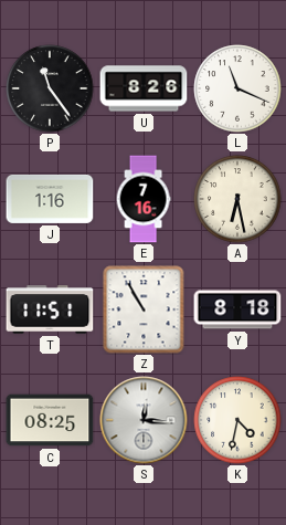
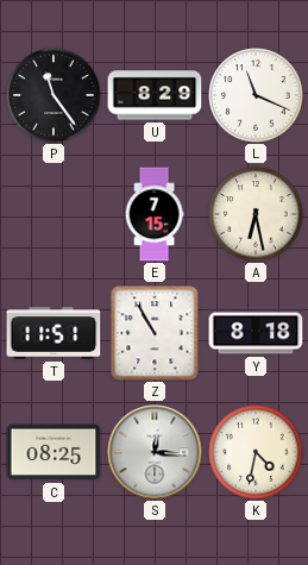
U: 8:26 -> 8:29
J: 1:16 -> none
E: 7:16 -> 7:15
